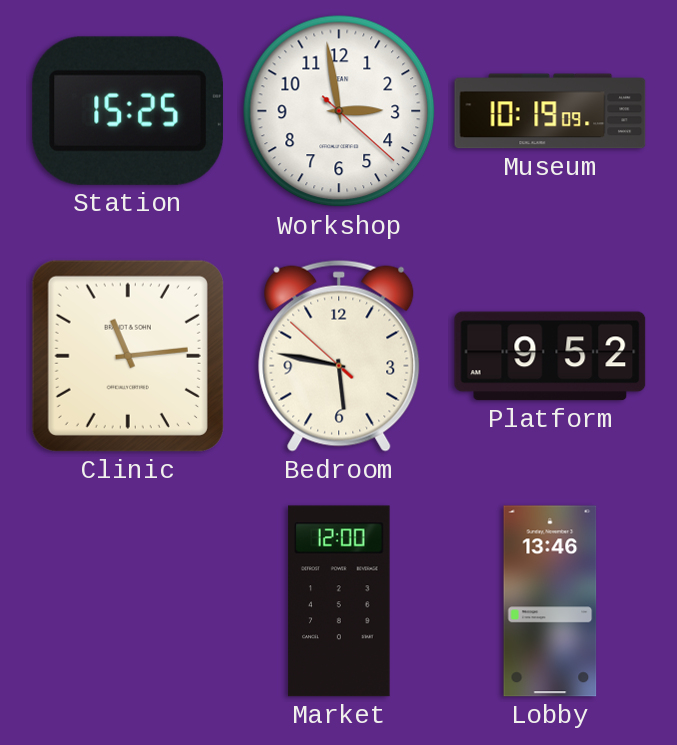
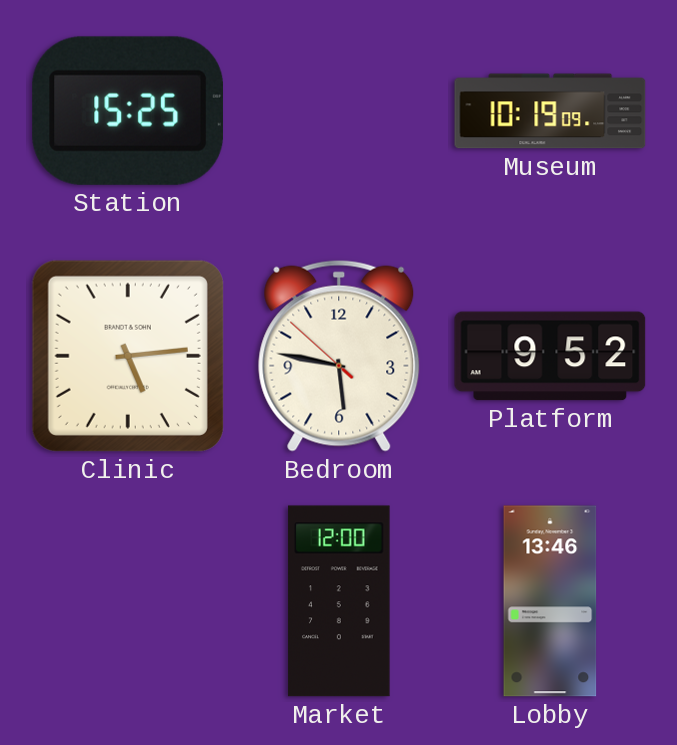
Workshop: 2:58 -> none
Clinic: 11:14 -> 5:14
